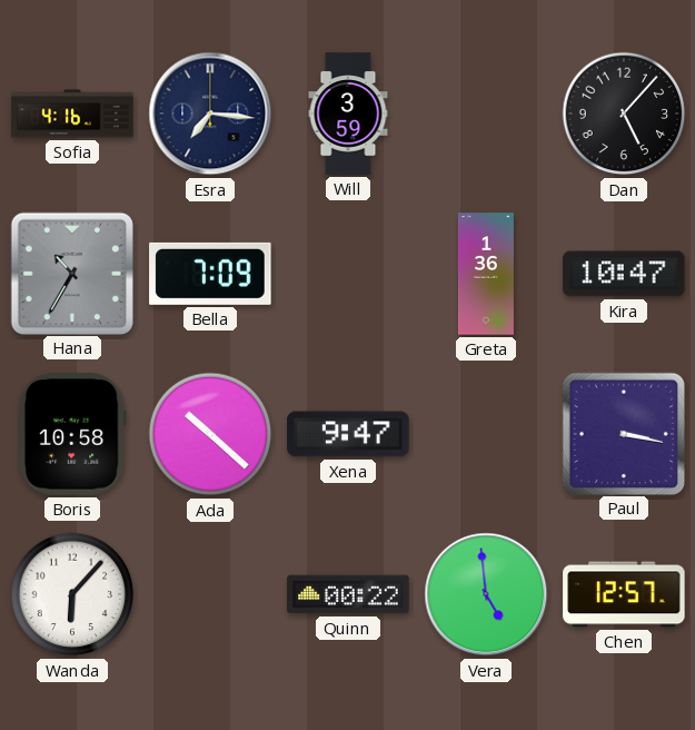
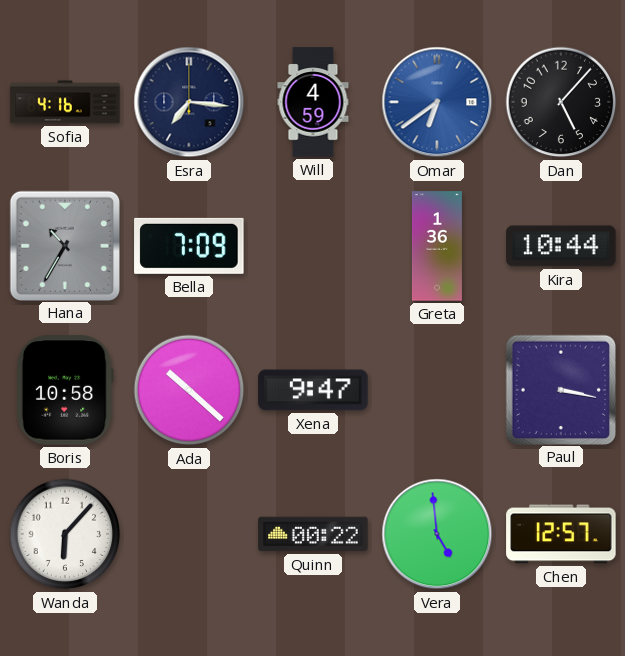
Will: 3:59 -> 4:59
Omar: none -> 6:39
Kira: 10:47 -> 10:44
